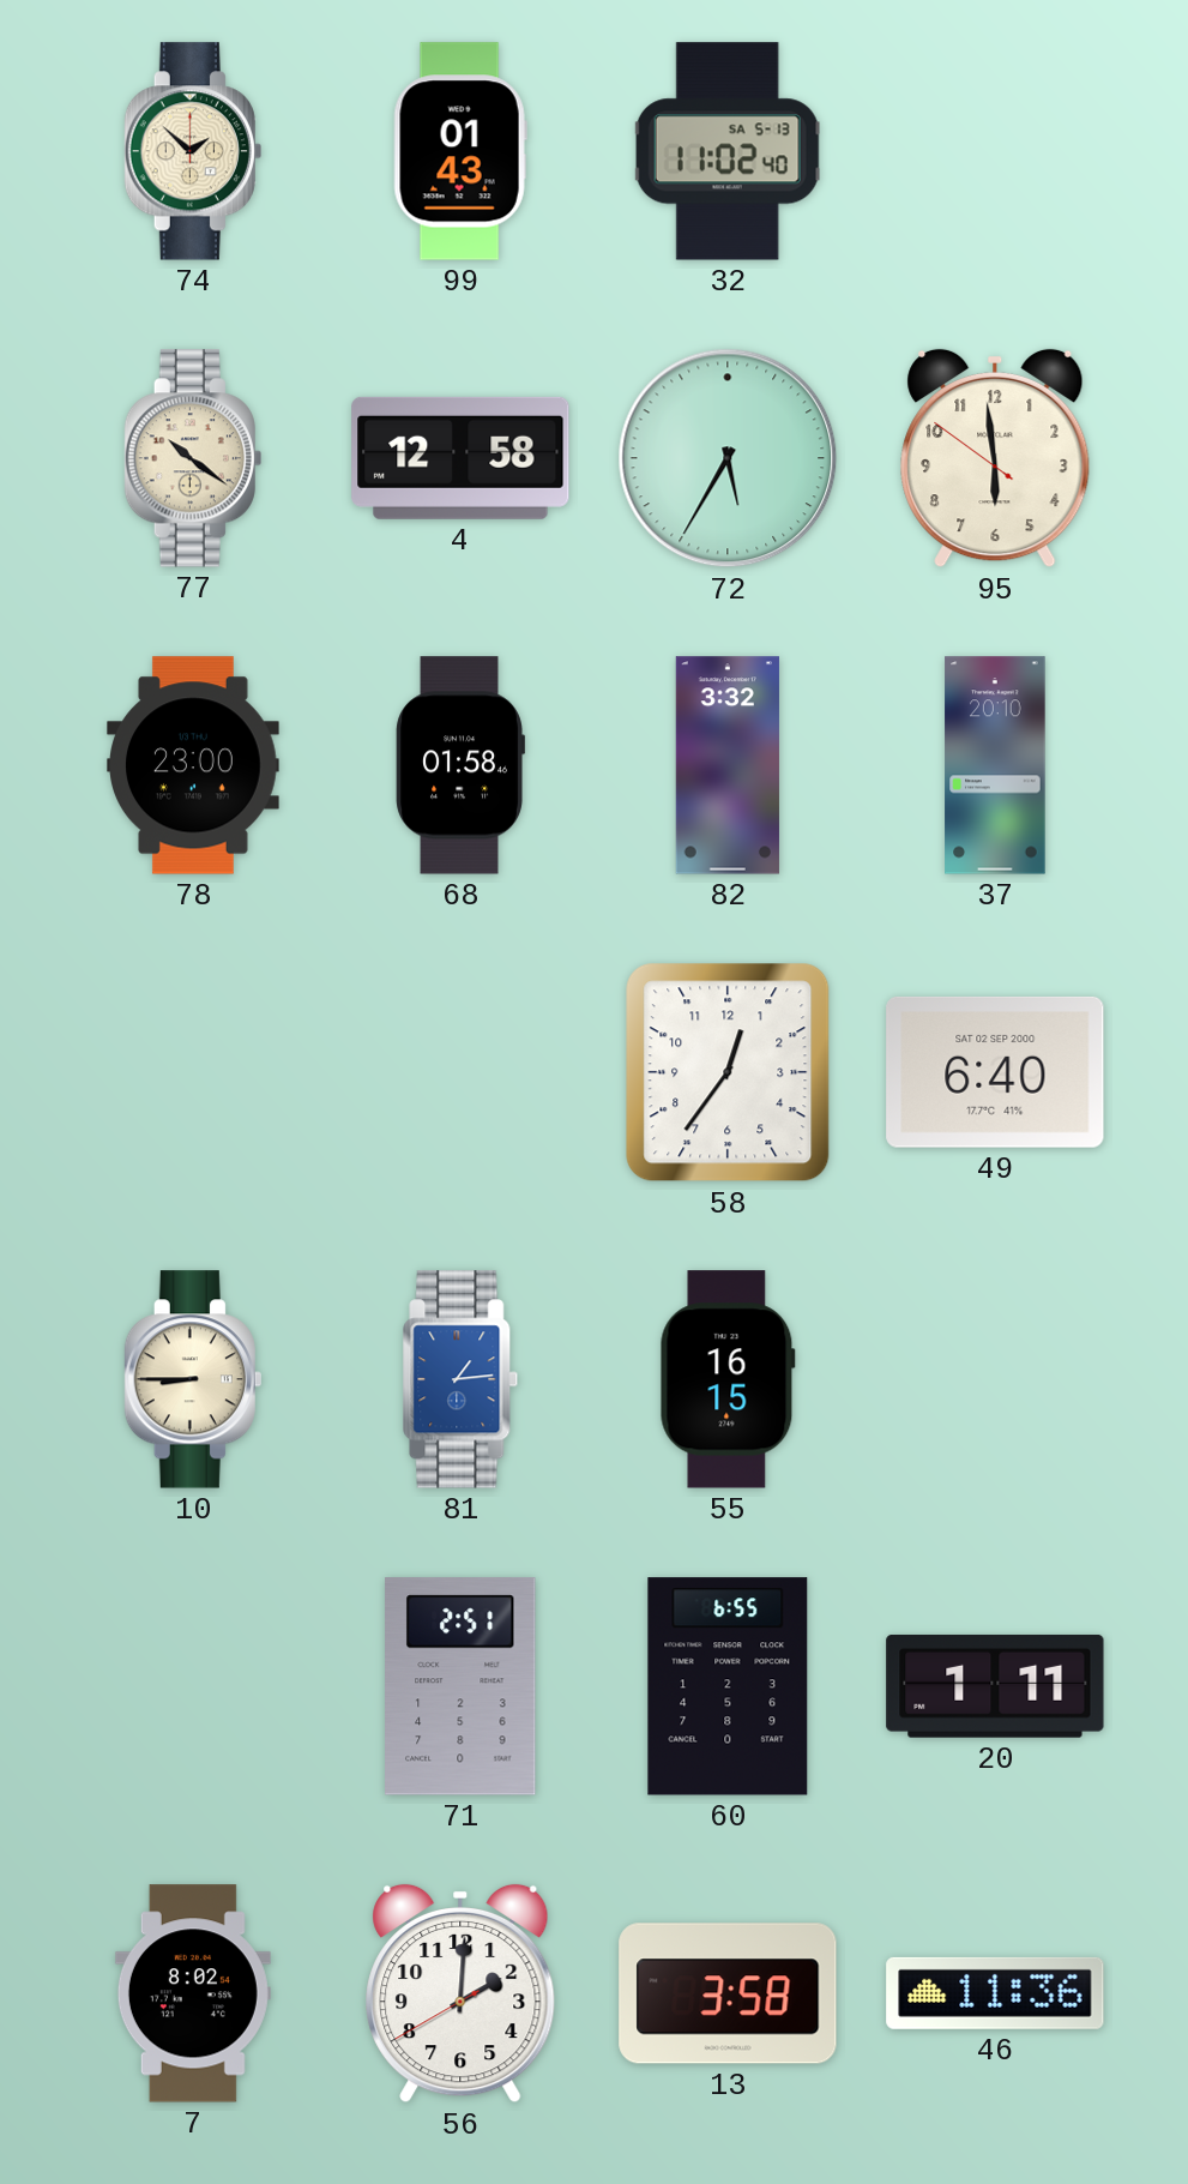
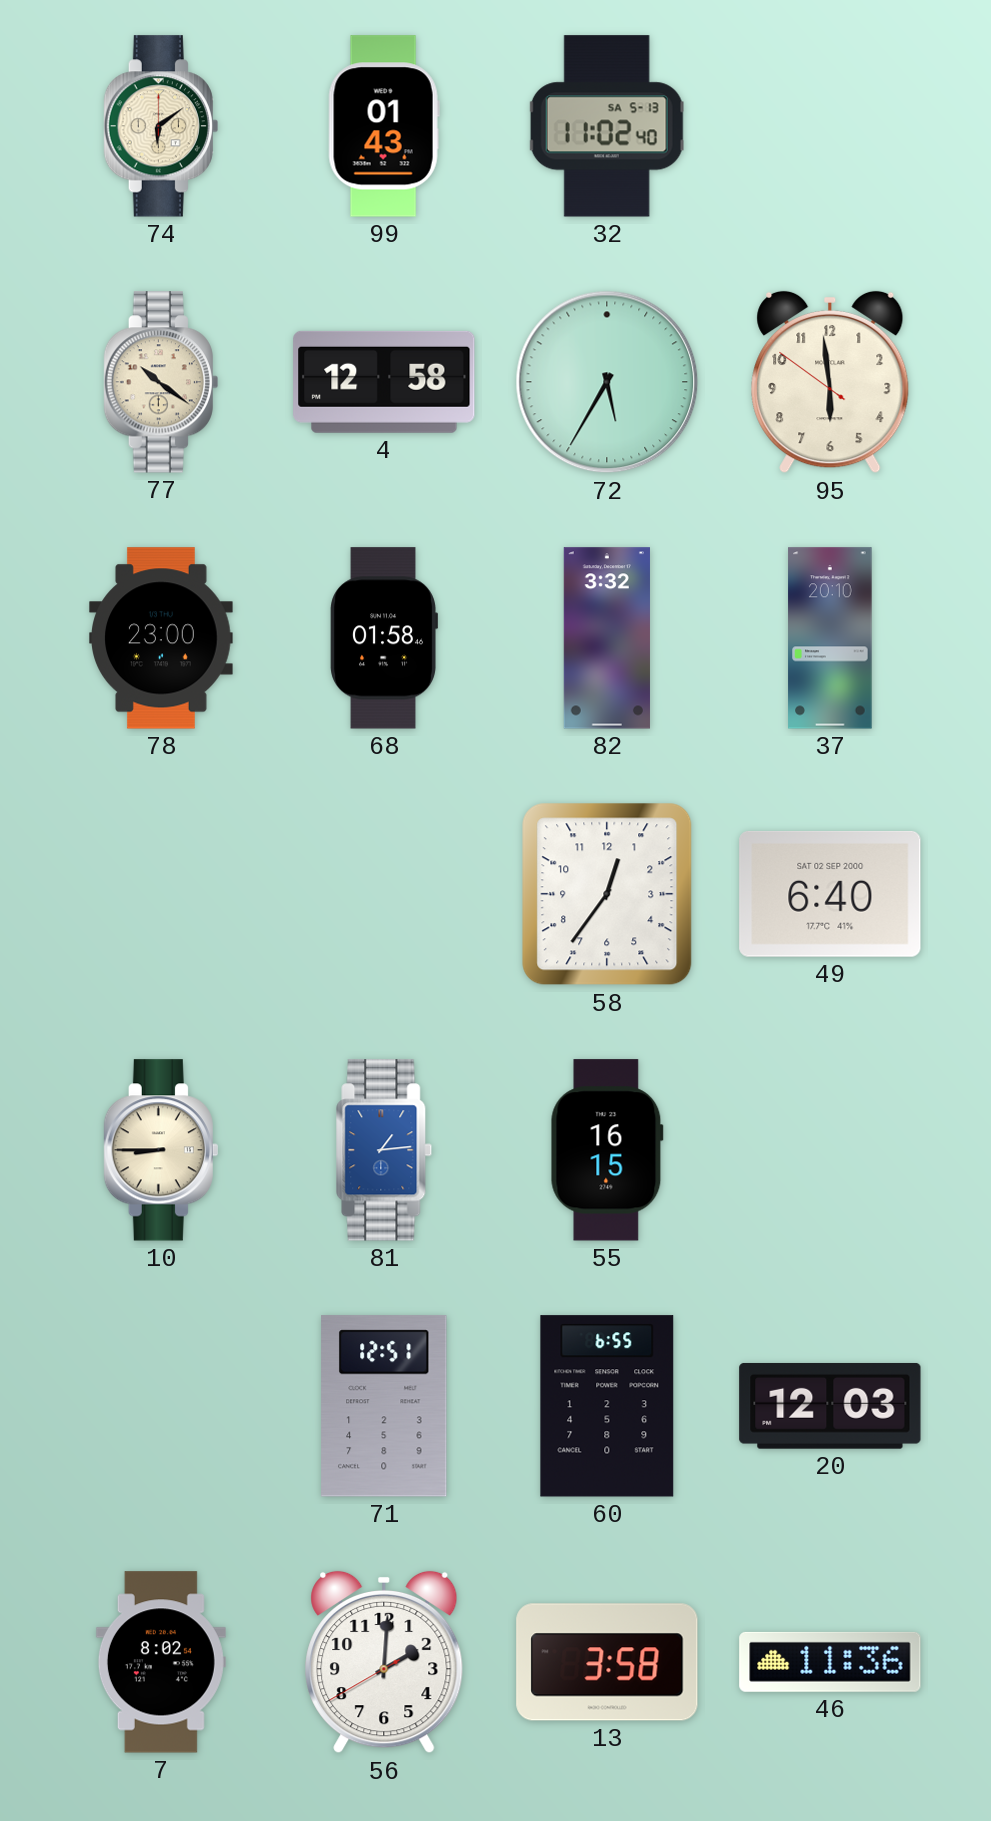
74: 1:52 -> 6:09
71: 2:51 -> 12:51
20: 1:11 -> 12:03
